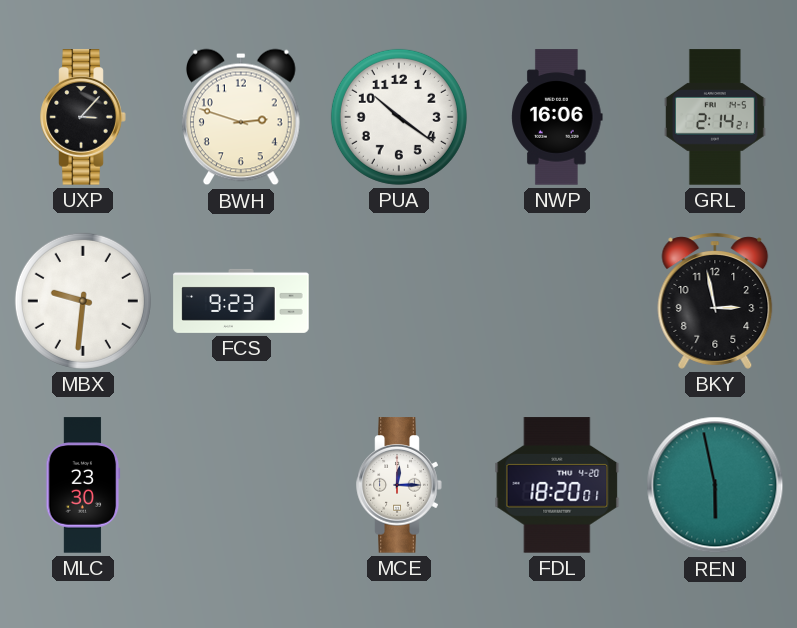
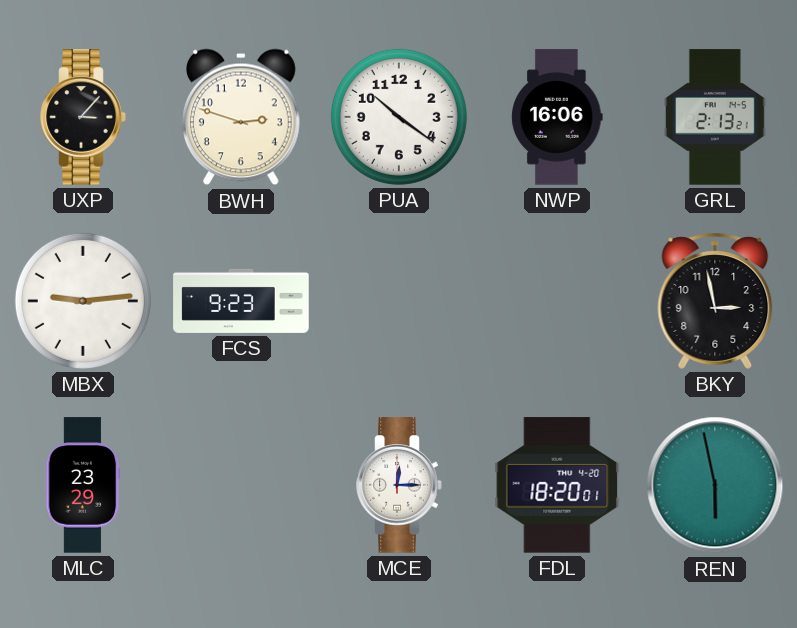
GRL: 2:14 -> 2:13
MBX: 9:31 -> 9:14
MLC: 23:30 -> 23:29
